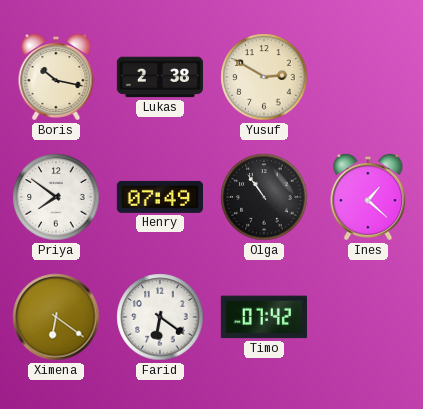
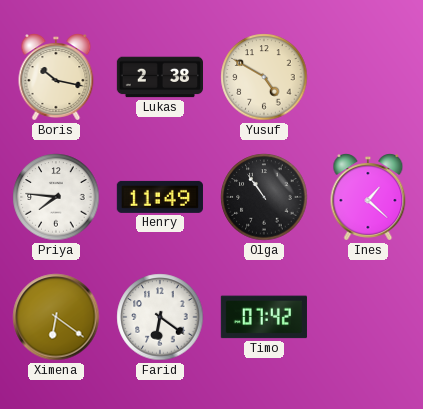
Yusuf: 2:50 -> 4:50
Priya: 7:51 -> 7:46
Henry: 07:49 -> 11:49
